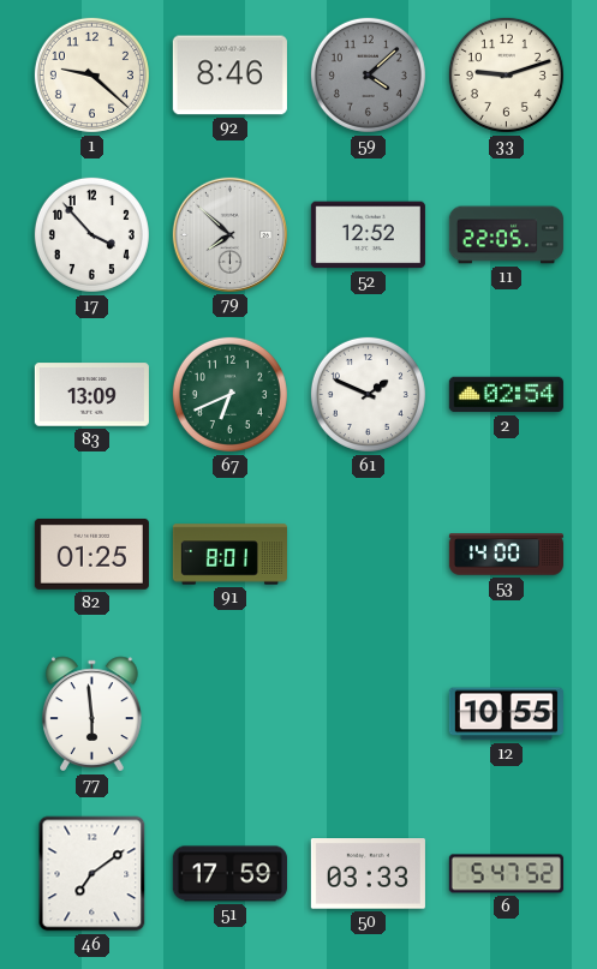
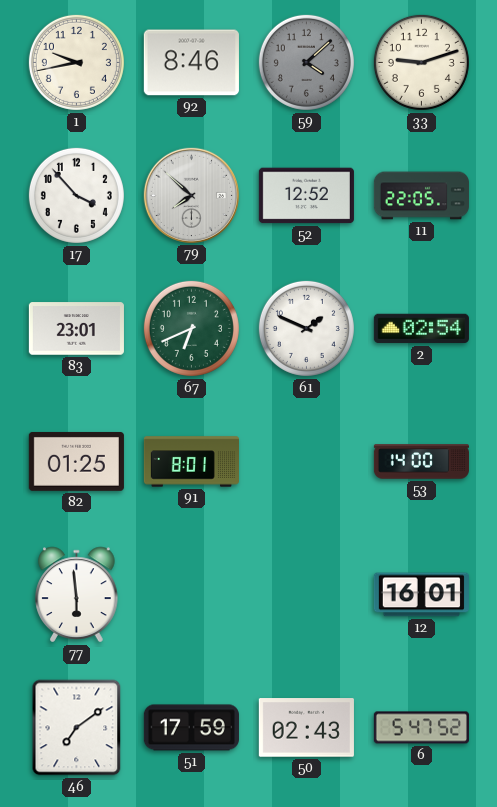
1: 9:22 -> 9:43
83: 13:09 -> 23:01
12: 10:55 -> 16:01
50: 03:33 -> 02:43
